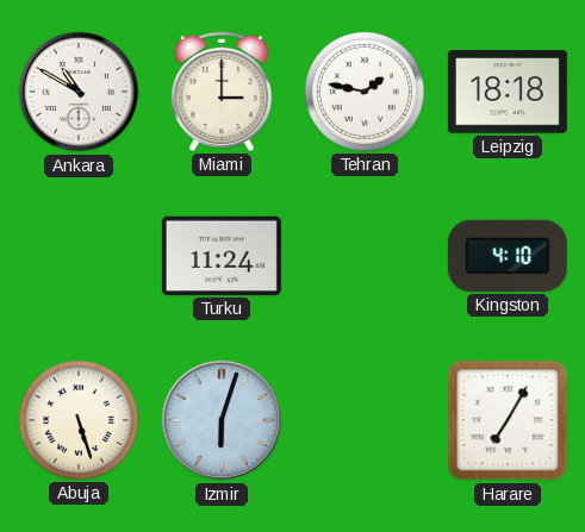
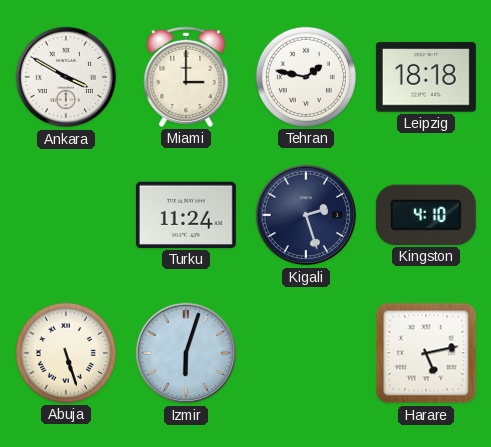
Ankara: 10:50 -> 3:50
Kigali: none -> 2:27
Harare: 7:05 -> 5:13
